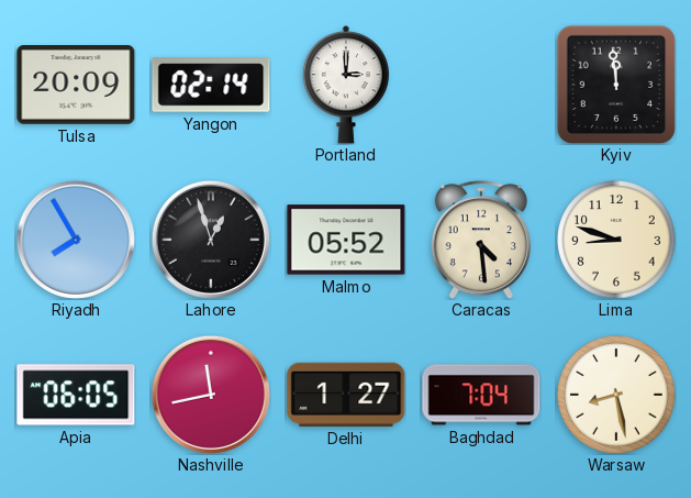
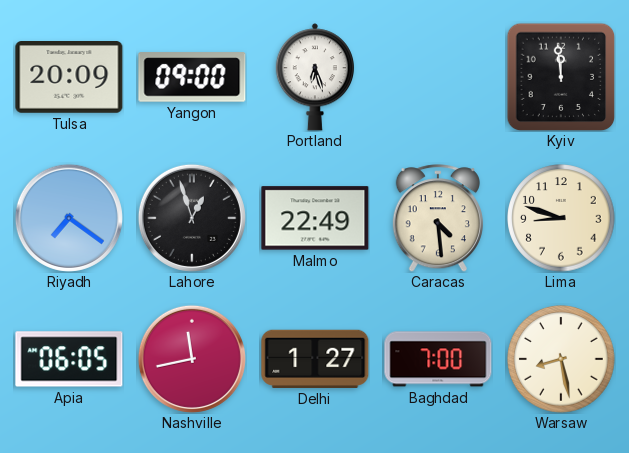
Yangon: 02:14 -> 09:00
Portland: 3:00 -> 6:27
Riyadh: 7:55 -> 7:21
Malmo: 05:52 -> 22:49
Baghdad: 7:04 -> 7:00
